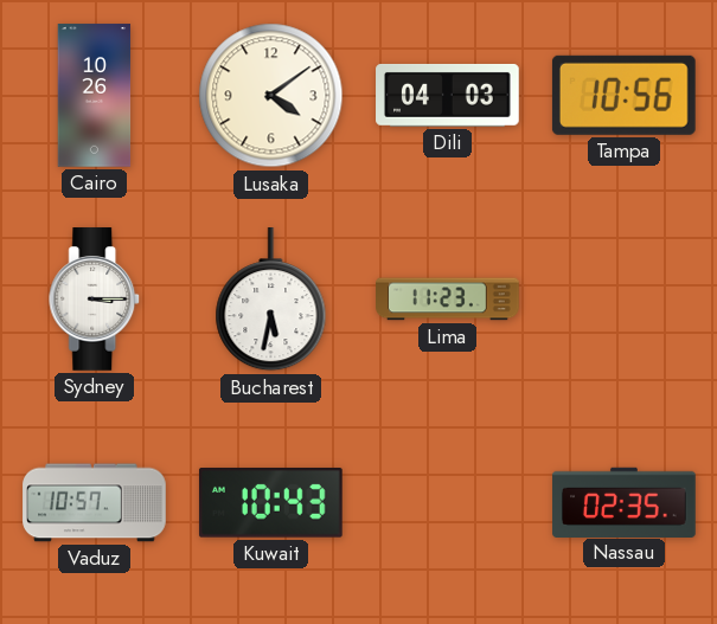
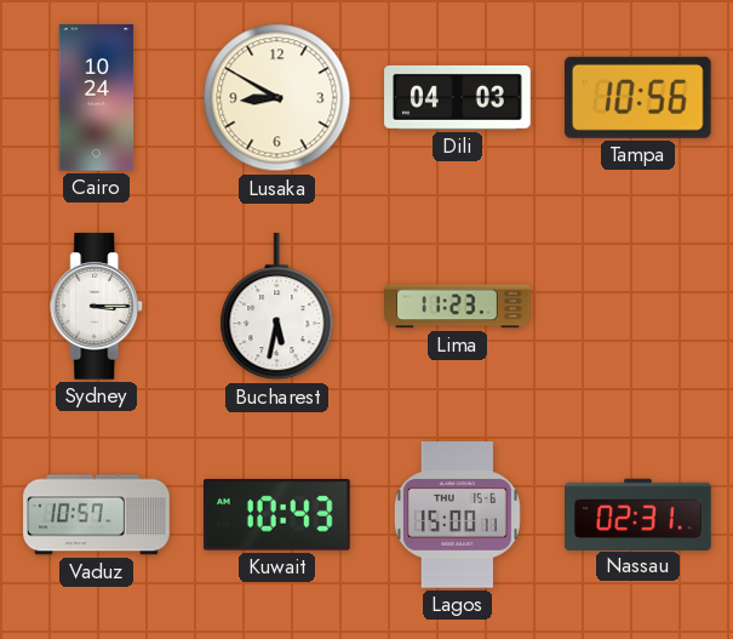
Cairo: 10:26 -> 10:24
Lusaka: 4:09 -> 8:50
Lagos: none -> 15:00
Nassau: 02:35 -> 02:31
